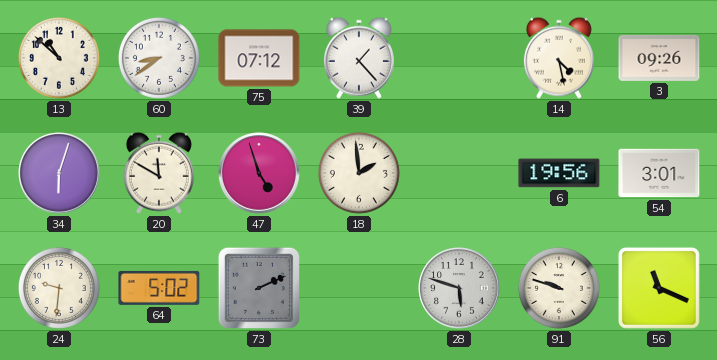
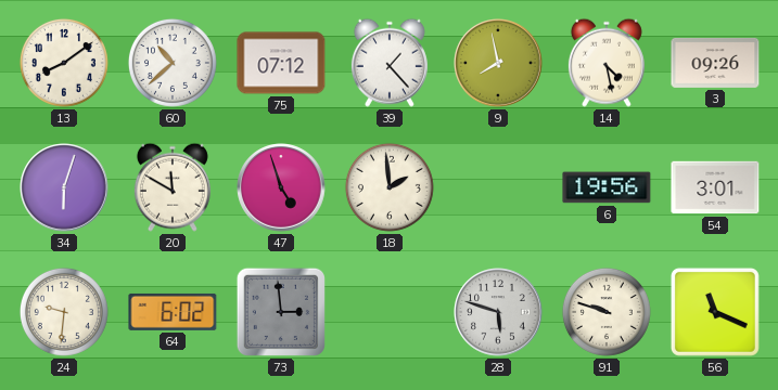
13: 10:52 -> 8:09
60: 8:39 -> 10:38
9: none -> 7:58
64: 5:02 -> 6:02
73: 2:11 -> 2:59
